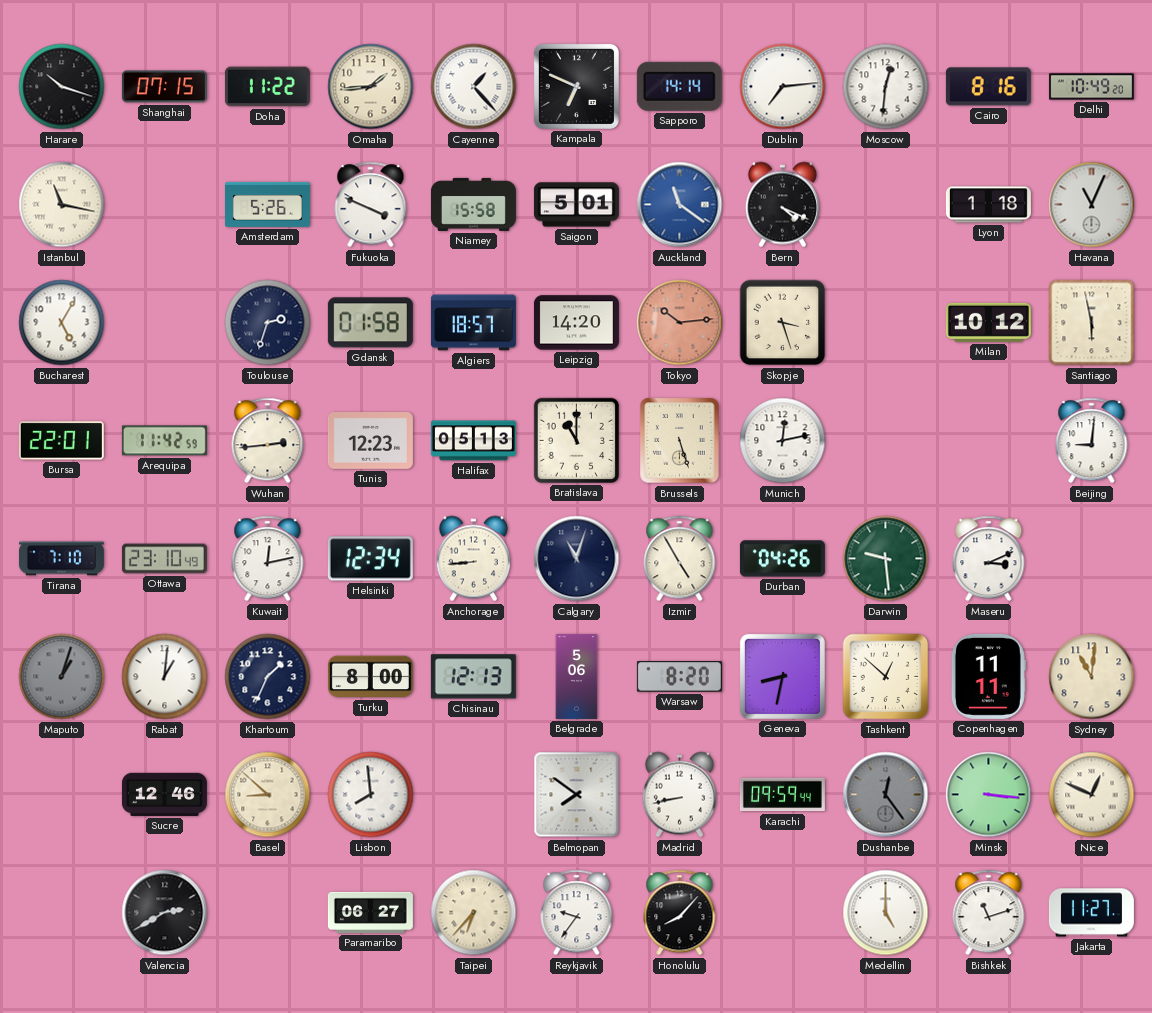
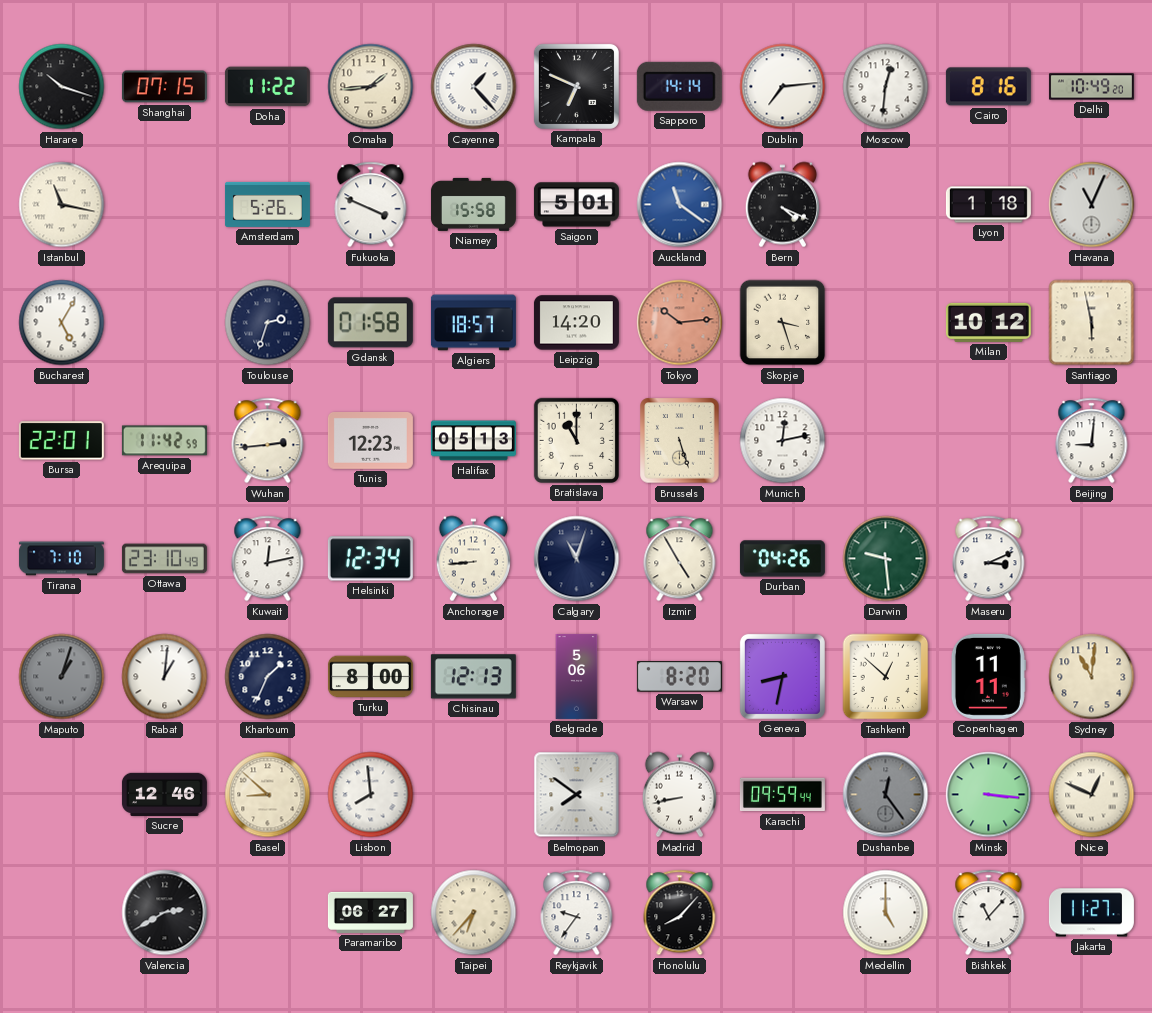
Bishkek: 11:12 -> 11:07
